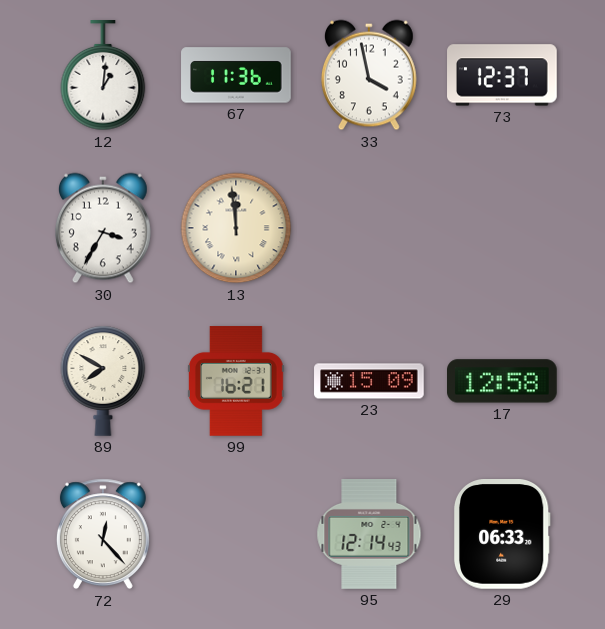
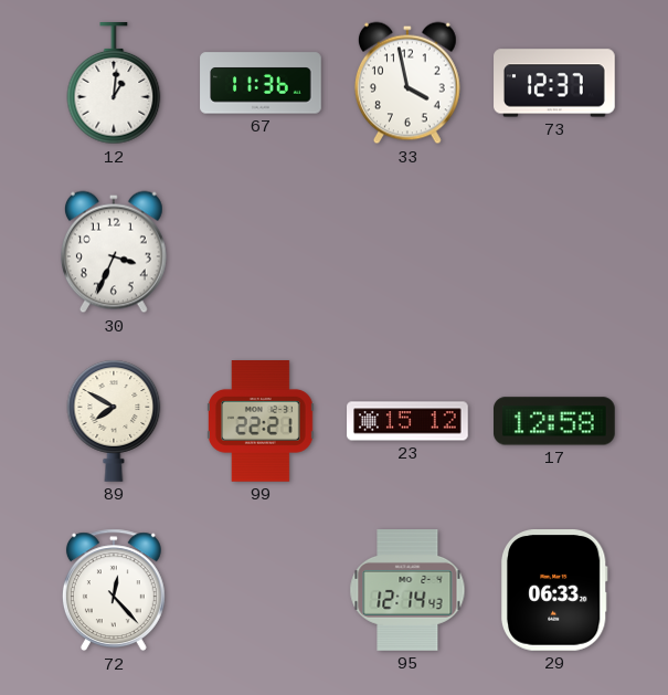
30: 3:35 -> 3:34
13: 11:59 -> none
99: 16:21 -> 22:21
23: 15:09 -> 15:12
